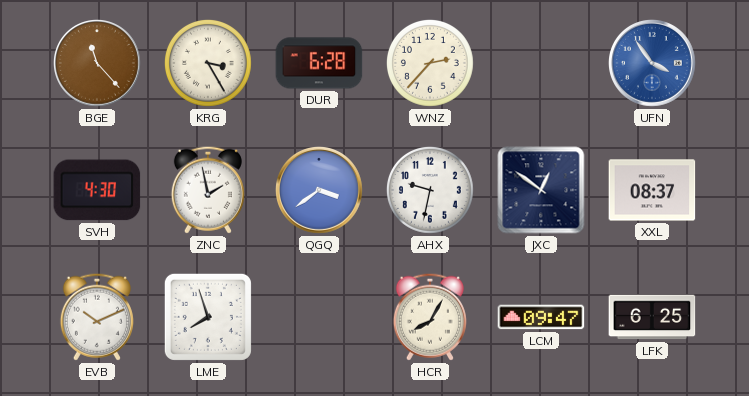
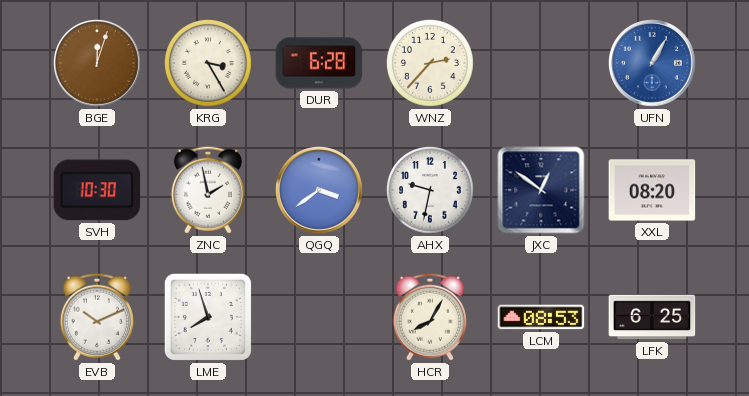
BGE: 11:23 -> 12:03
UFN: 3:54 -> 1:05
SVH: 4:30 -> 10:30
XXL: 08:37 -> 08:20
LCM: 09:47 -> 08:53
